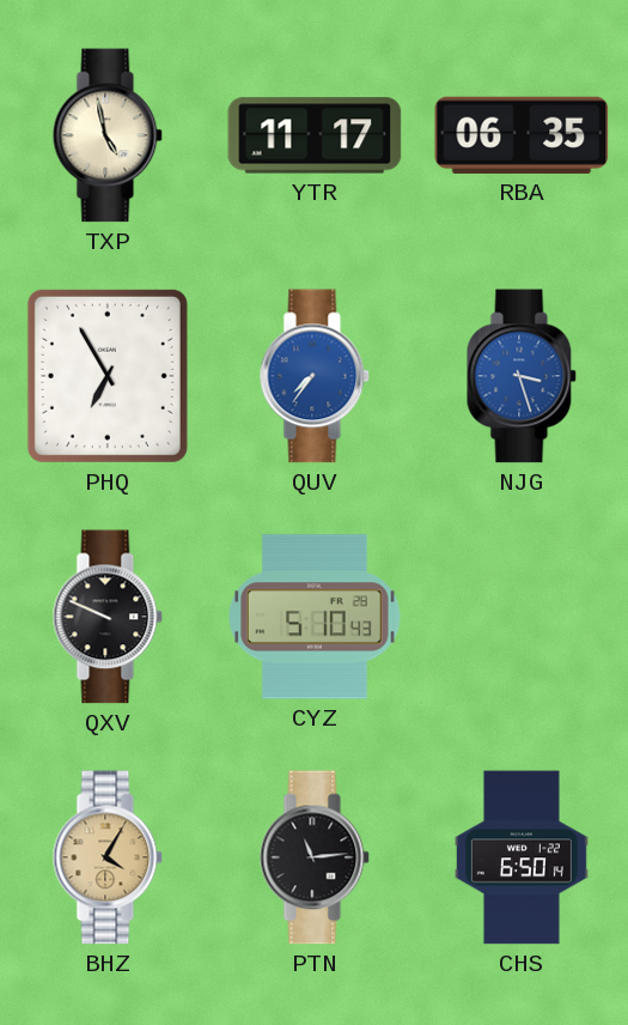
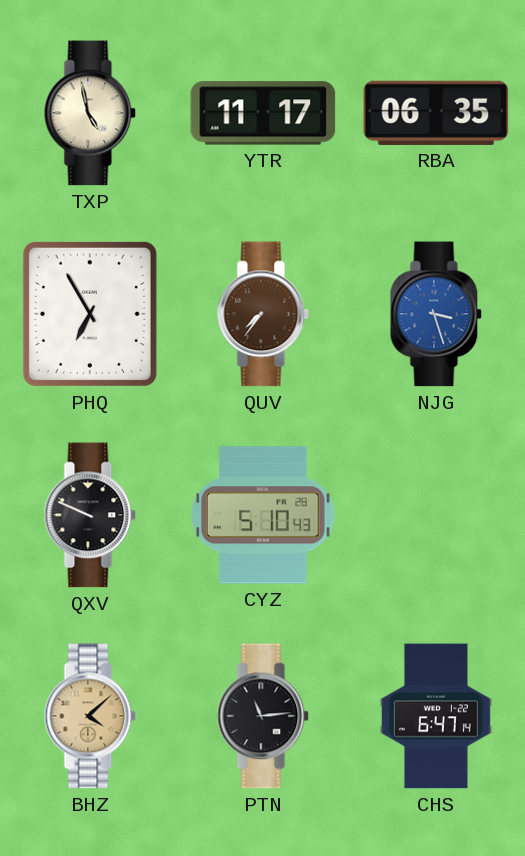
QUV dial: blue -> brown
BHZ: 4:05 -> 4:08
CHS: 6:50 -> 6:47
